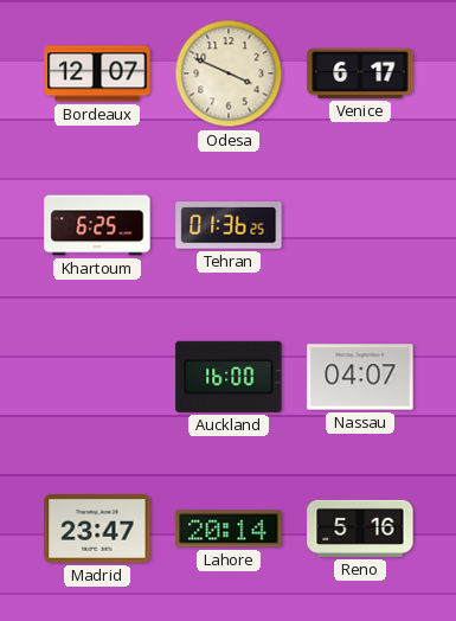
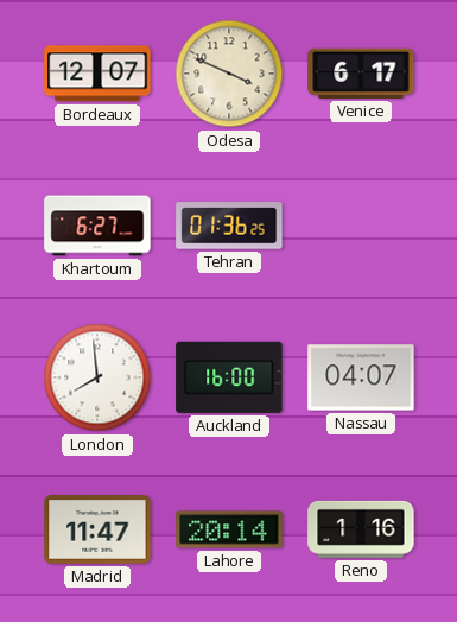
Khartoum: 6:25 -> 6:27
London: none -> 7:59
Madrid: 23:47 -> 11:47
Reno: 5:16 -> 1:16
